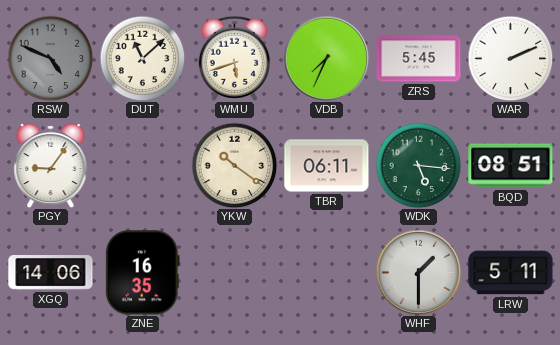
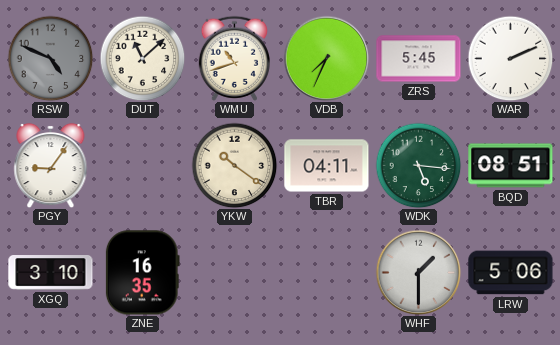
WMU: 5:42 -> 10:42
TBR: 06:11 -> 04:11
XGQ: 14:06 -> 3:10
LRW: 5:11 -> 5:06
